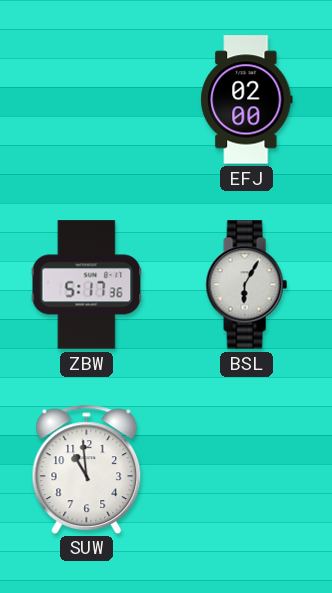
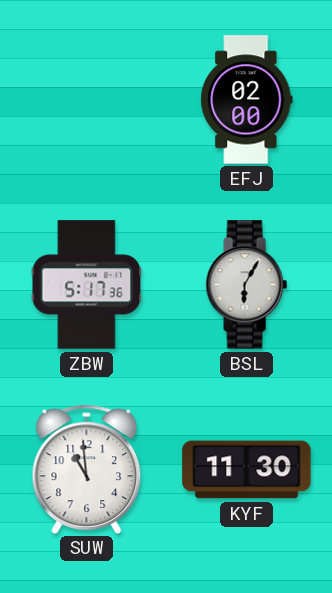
KYF: none -> 11:30
